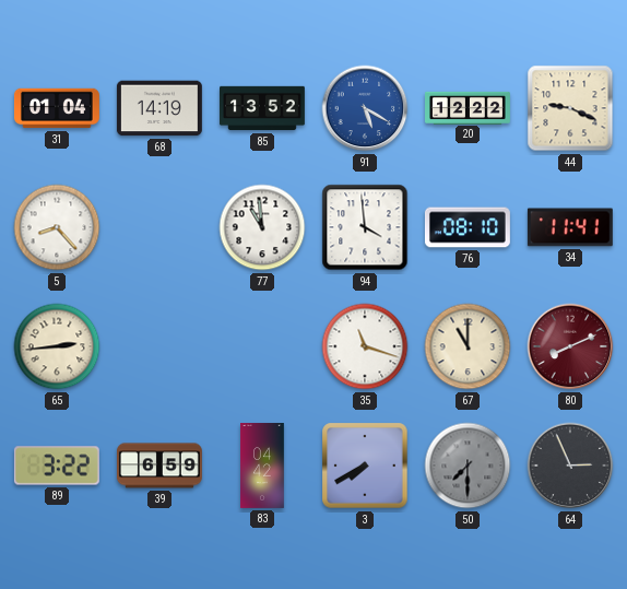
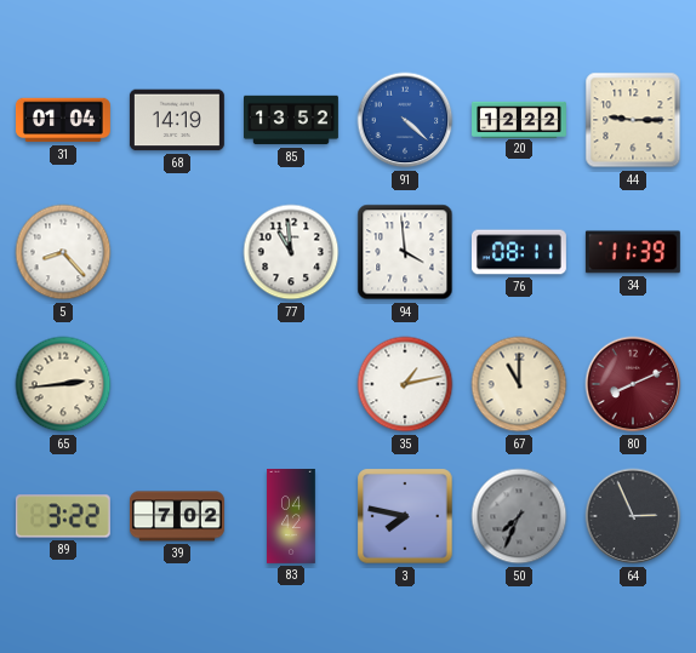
91: 5:20 -> 4:22
44: 9:19 -> 9:15
76: 08:10 -> 08:11
34: 11:41 -> 11:39
35: 11:18 -> 1:13
39: 6:59 -> 7:02
3: 7:40 -> 7:47
50: 7:30 -> 7:34
